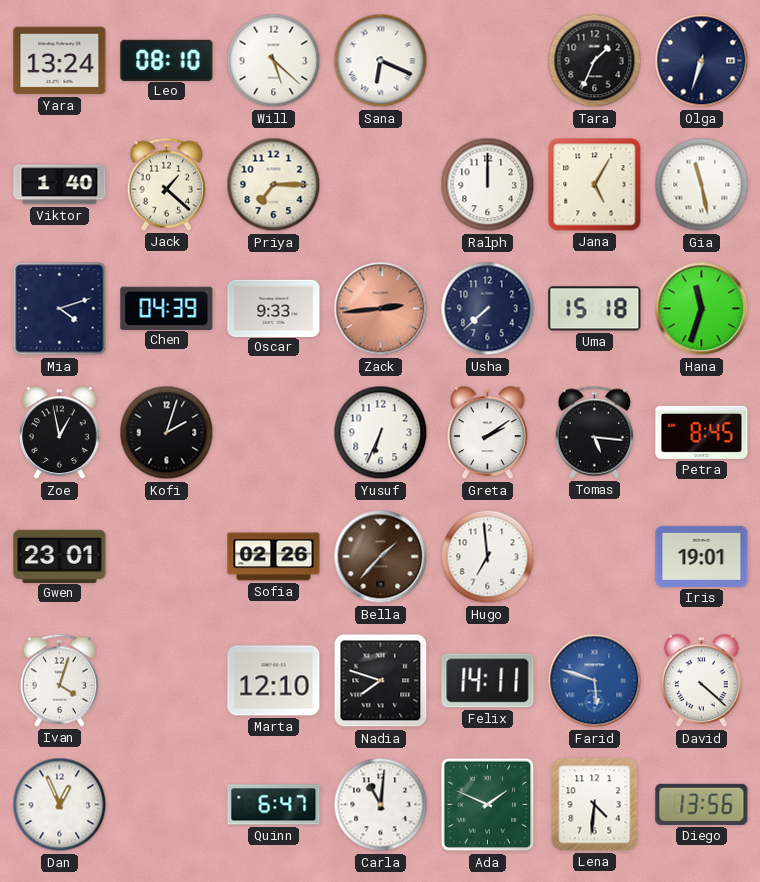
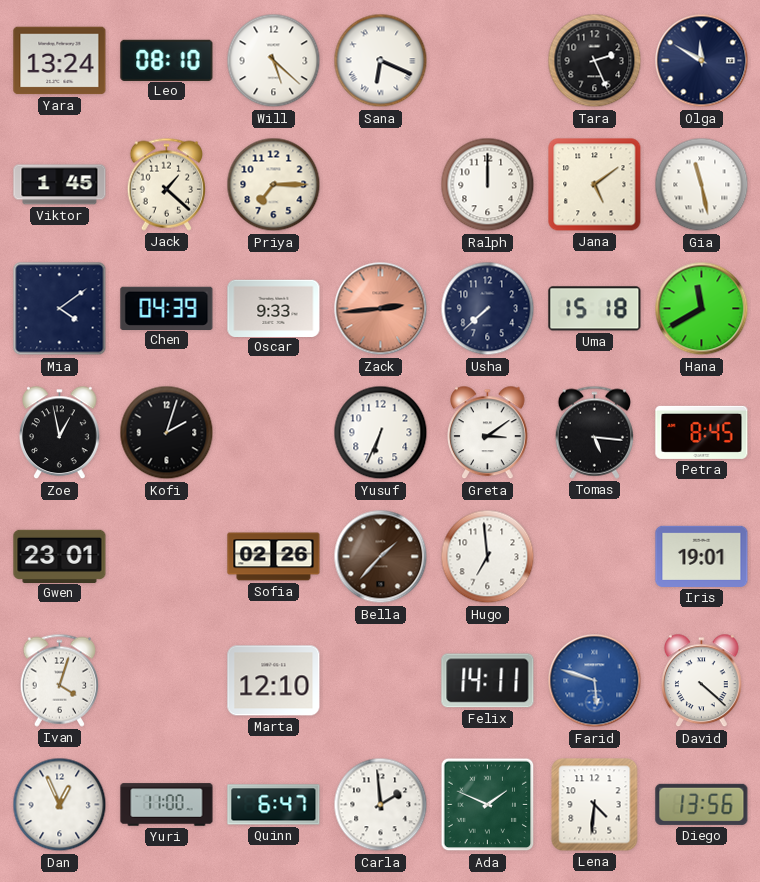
Tara: 1:34 -> 2:26
Olga: 6:33 -> 11:50
Viktor: 1:40 -> 1:45
Jana: 5:05 -> 5:09
Mia: 4:12 -> 4:09
Hana: 11:33 -> 11:40
Greta: 2:09 -> 3:09
Nadia: 7:48 -> none
Yuri: none -> 11:00
Carla: 11:01 -> 1:59
